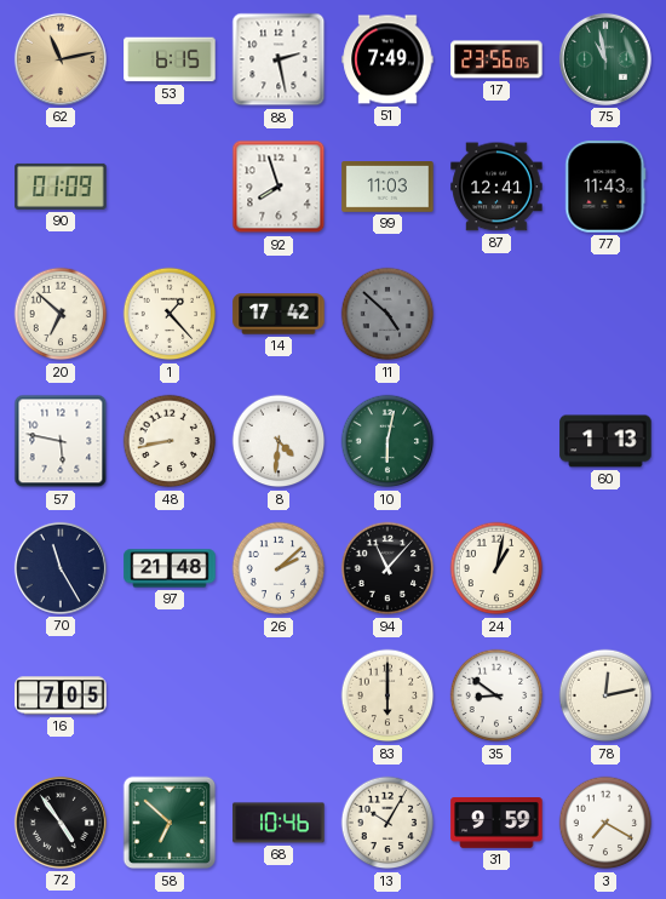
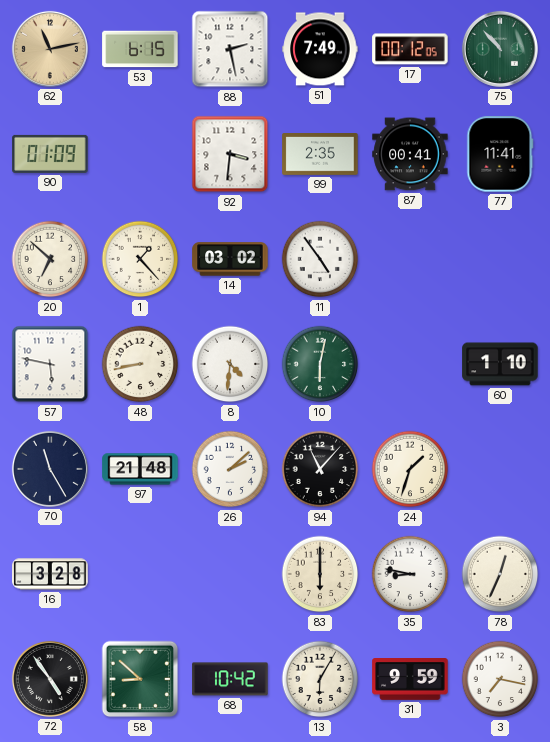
17: 23:56 -> 00:12
75: 10:58 -> 10:53
92: 7:57 -> 3:31
99: 11:03 -> 2:35
87: 12:41 -> 00:41
77: 11:43 -> 11:41
14: 17:42 -> 03:02
11: 4:52 -> 4:54
11 dial: grey -> white
60: 1:13 -> 1:10
24: 1:02 -> 1:33
16: 7:05 -> 3:28
35: 8:51 -> 8:47
78: 12:13 -> 12:34
58: 6:52 -> 8:52
68: 10:46 -> 10:42
13: 10:05 -> 6:05
3: 7:20 -> 7:17
